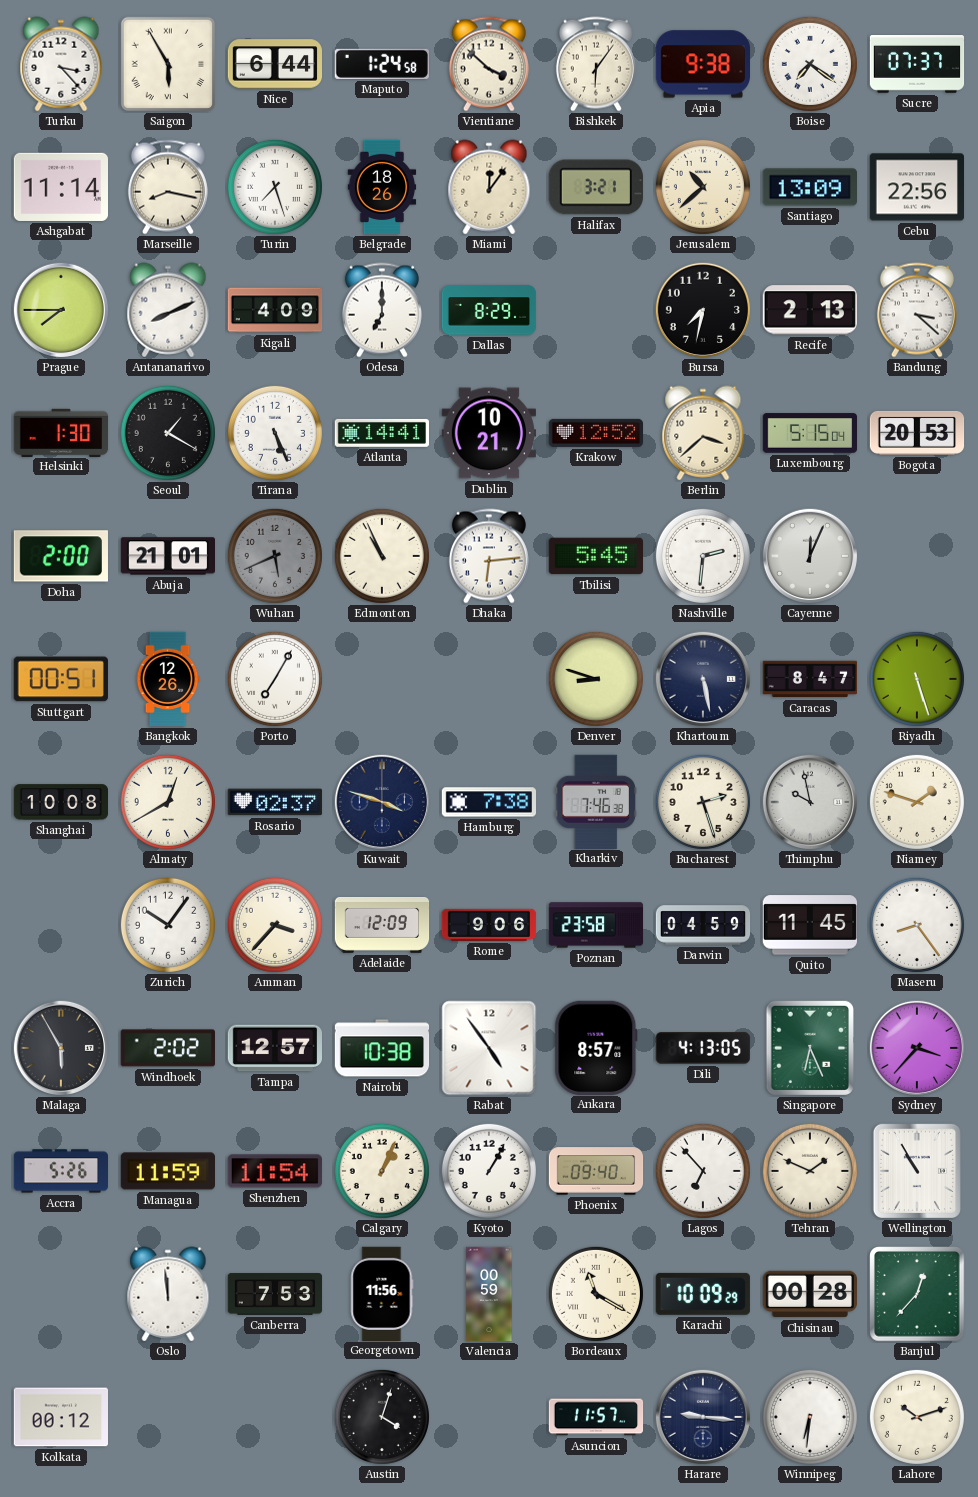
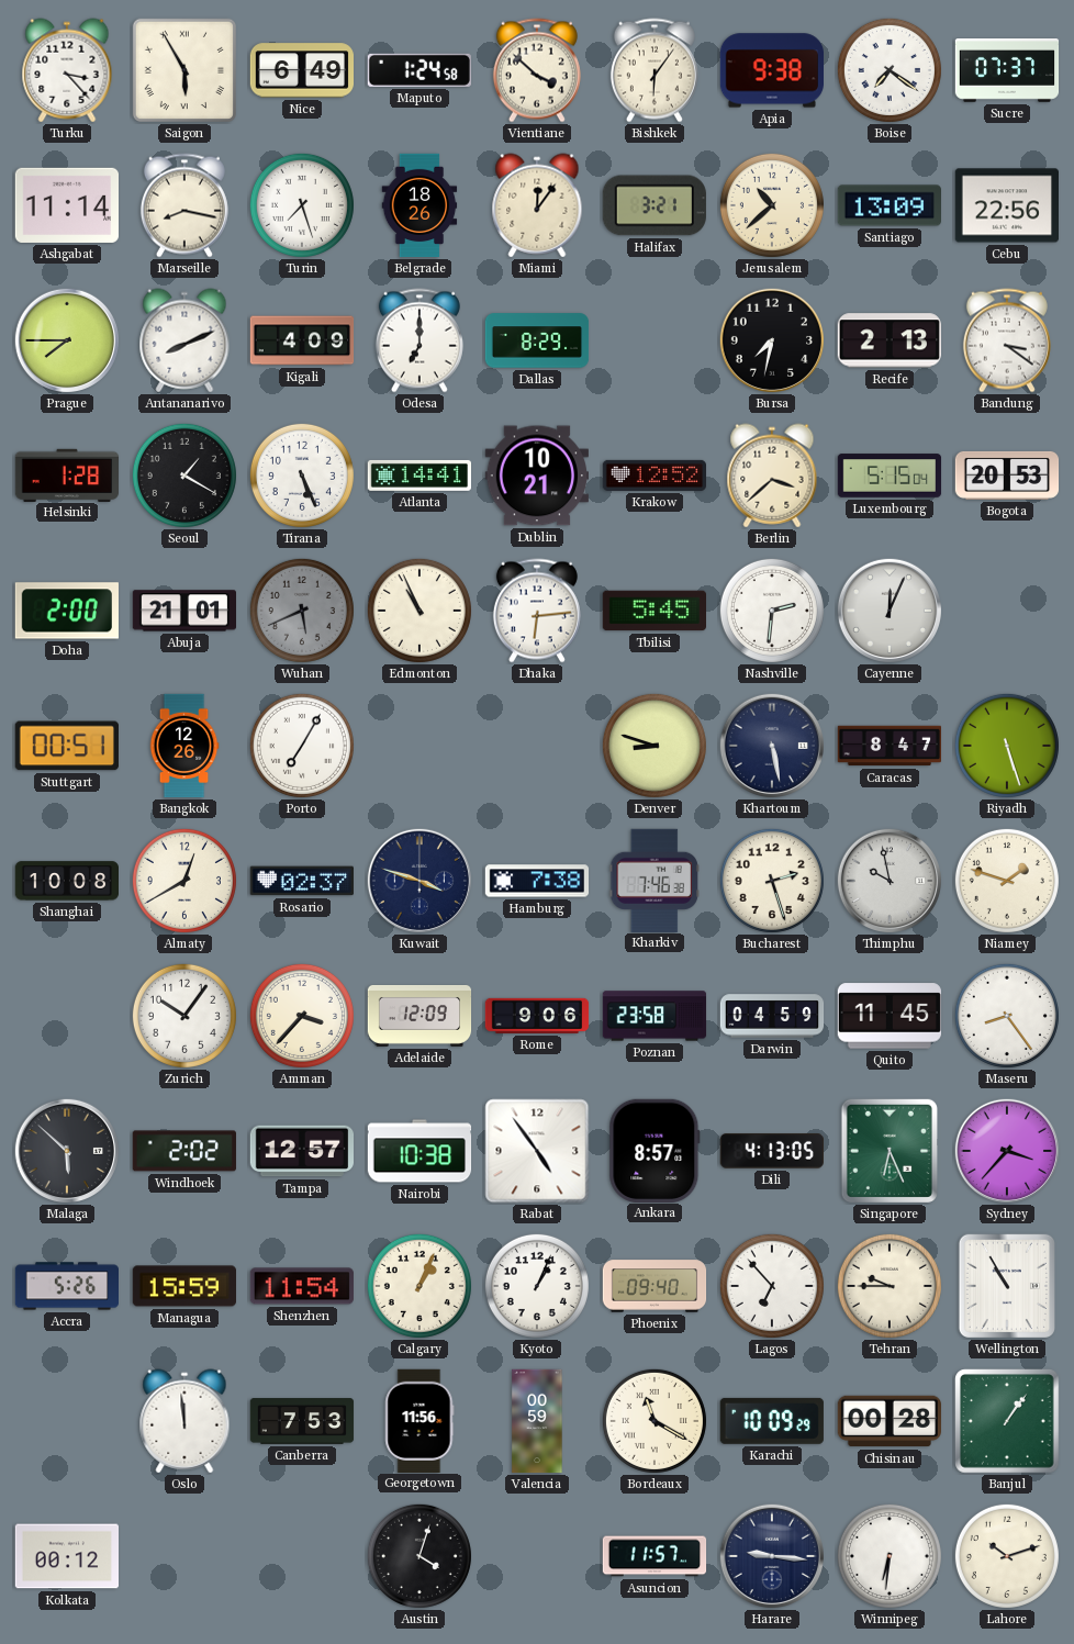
Nice: 6:44 -> 6:49
Bandung: 3:22 -> 3:21
Helsinki: 1:30 -> 1:28
Malaga: 5:55 -> 5:52
Managua: 11:59 -> 15:59
Kyoto: 1:05 -> 1:04
Tehran: 1:49 -> 9:45
Banjul: 12:37 -> 1:06
